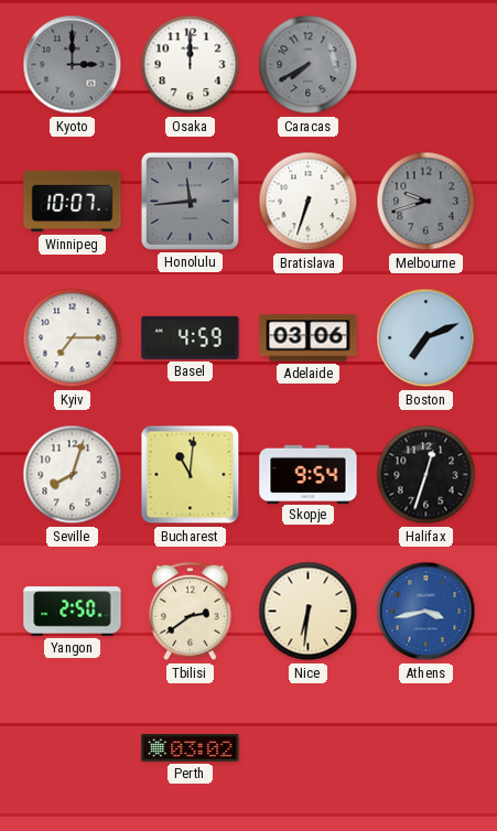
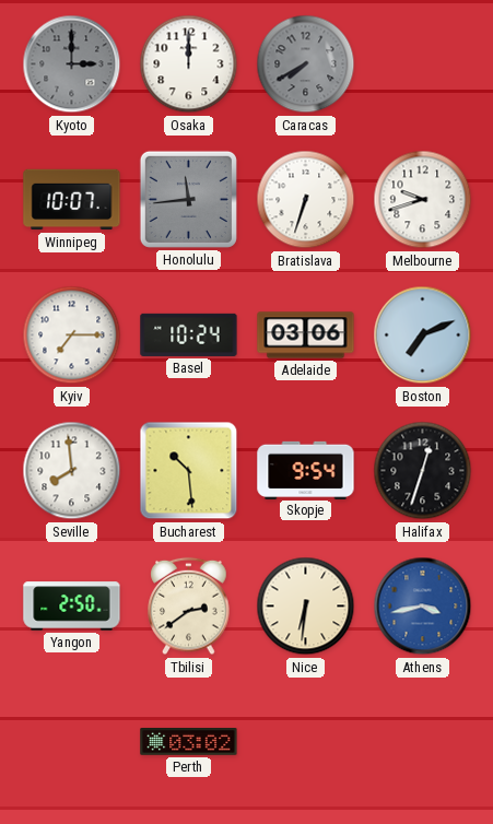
Melbourne dial: grey -> white
Basel: 4:59 -> 10:24
Seville: 8:03 -> 7:59
Bucharest: 11:01 -> 10:29
